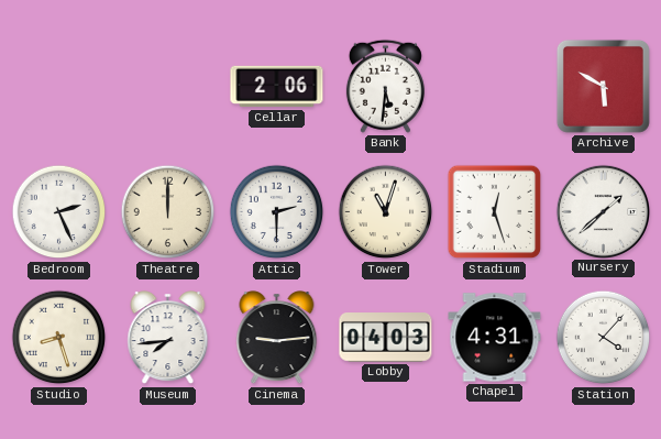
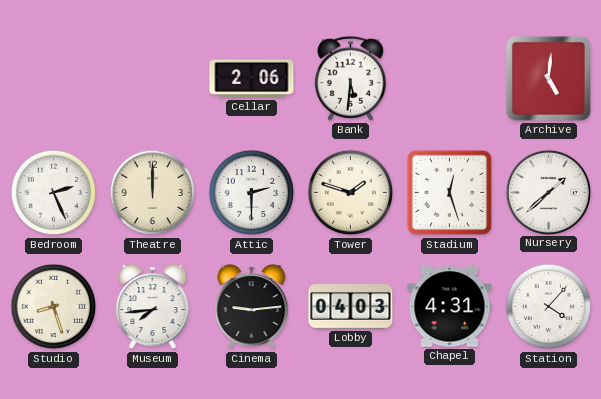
Archive: 5:50 -> 5:01
Tower: 11:03 -> 1:48
